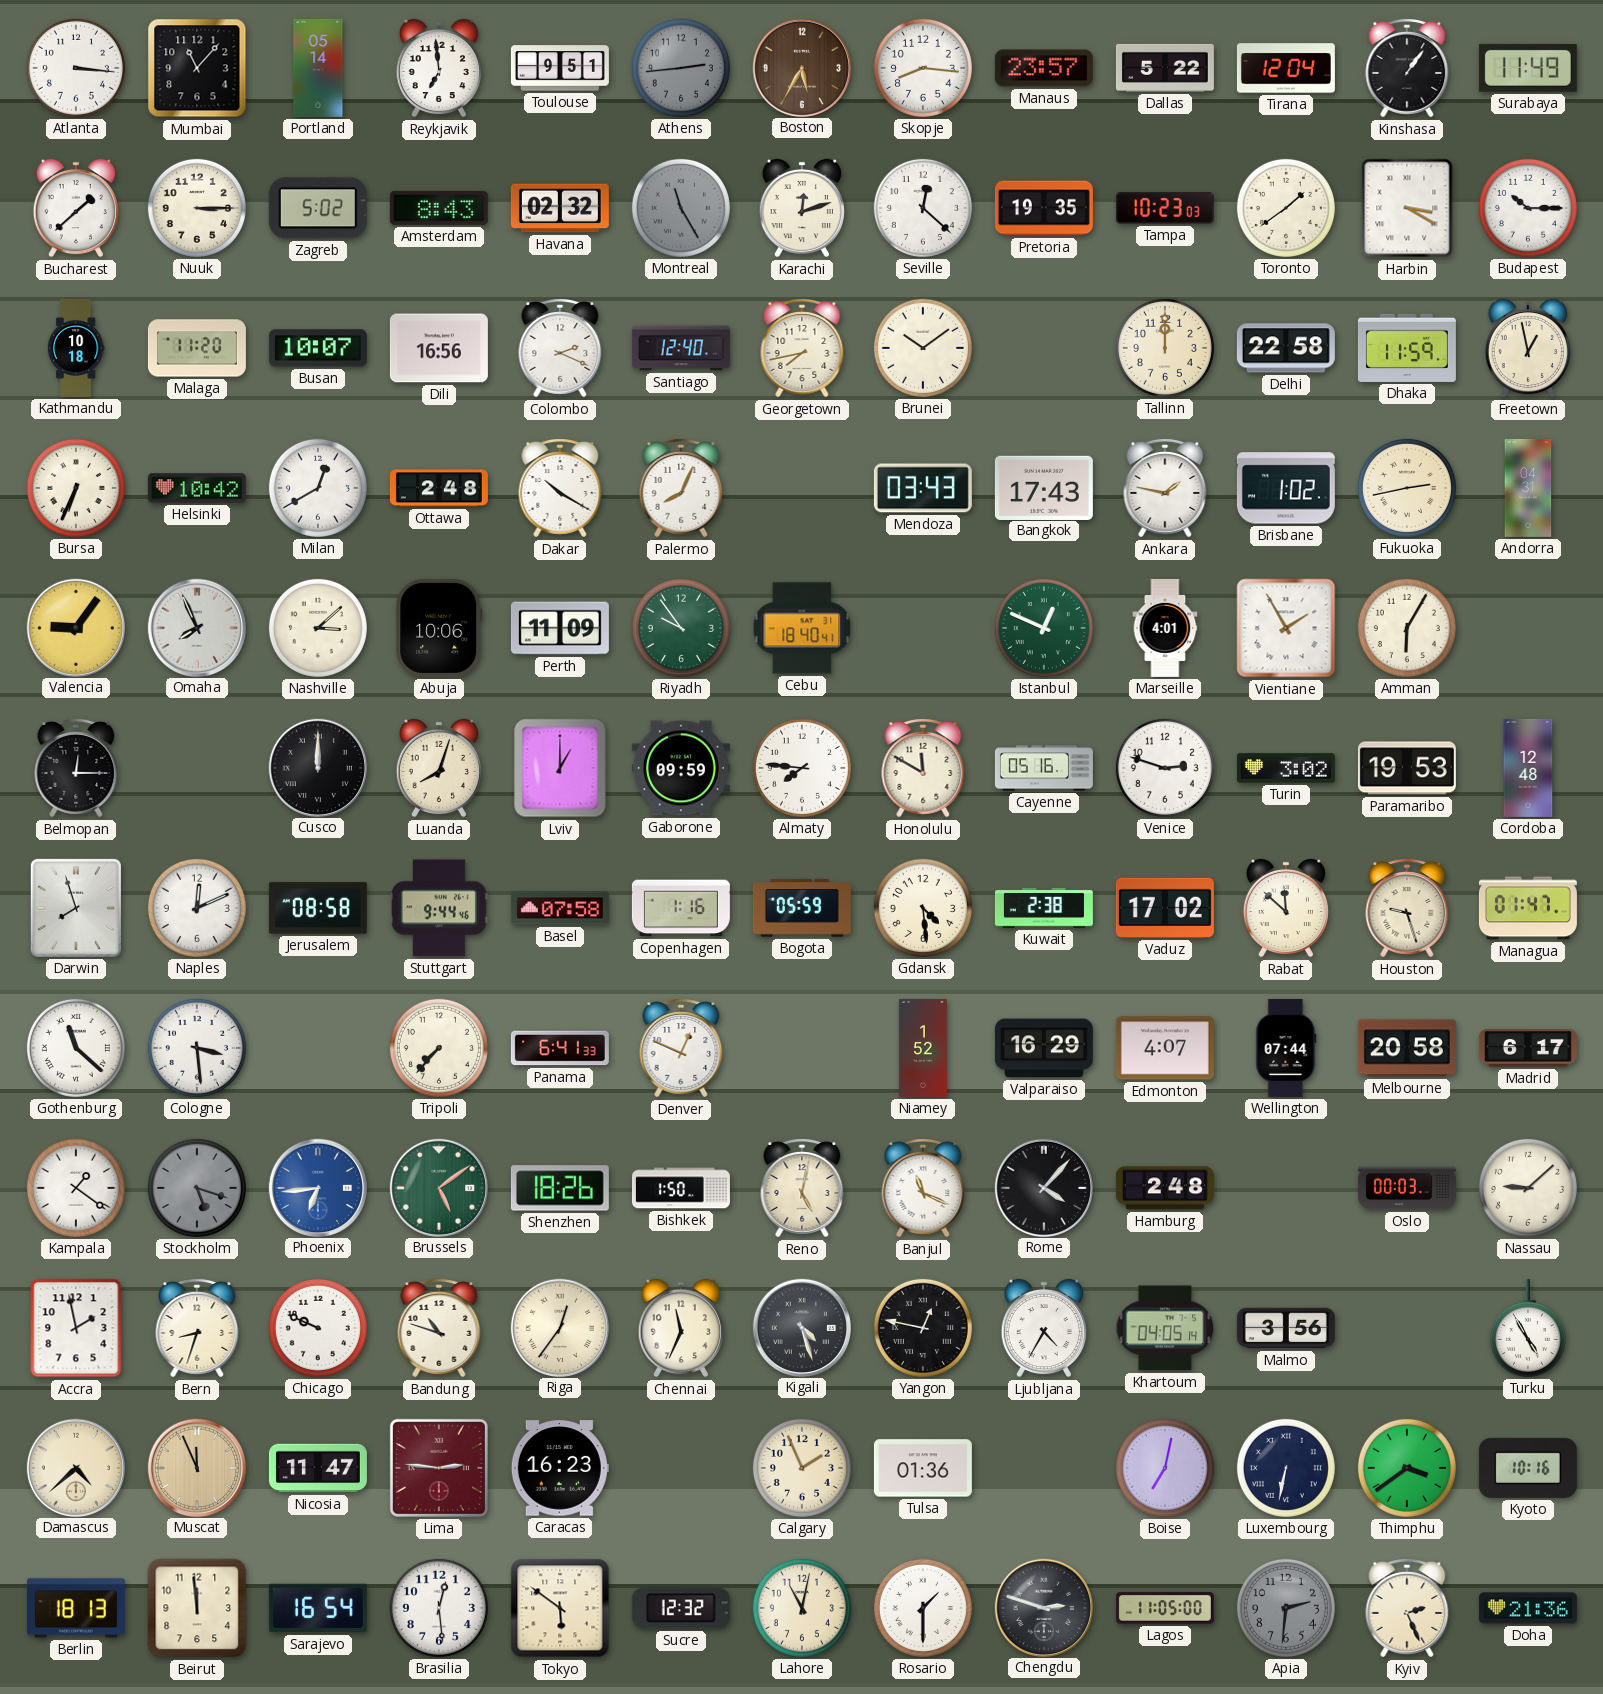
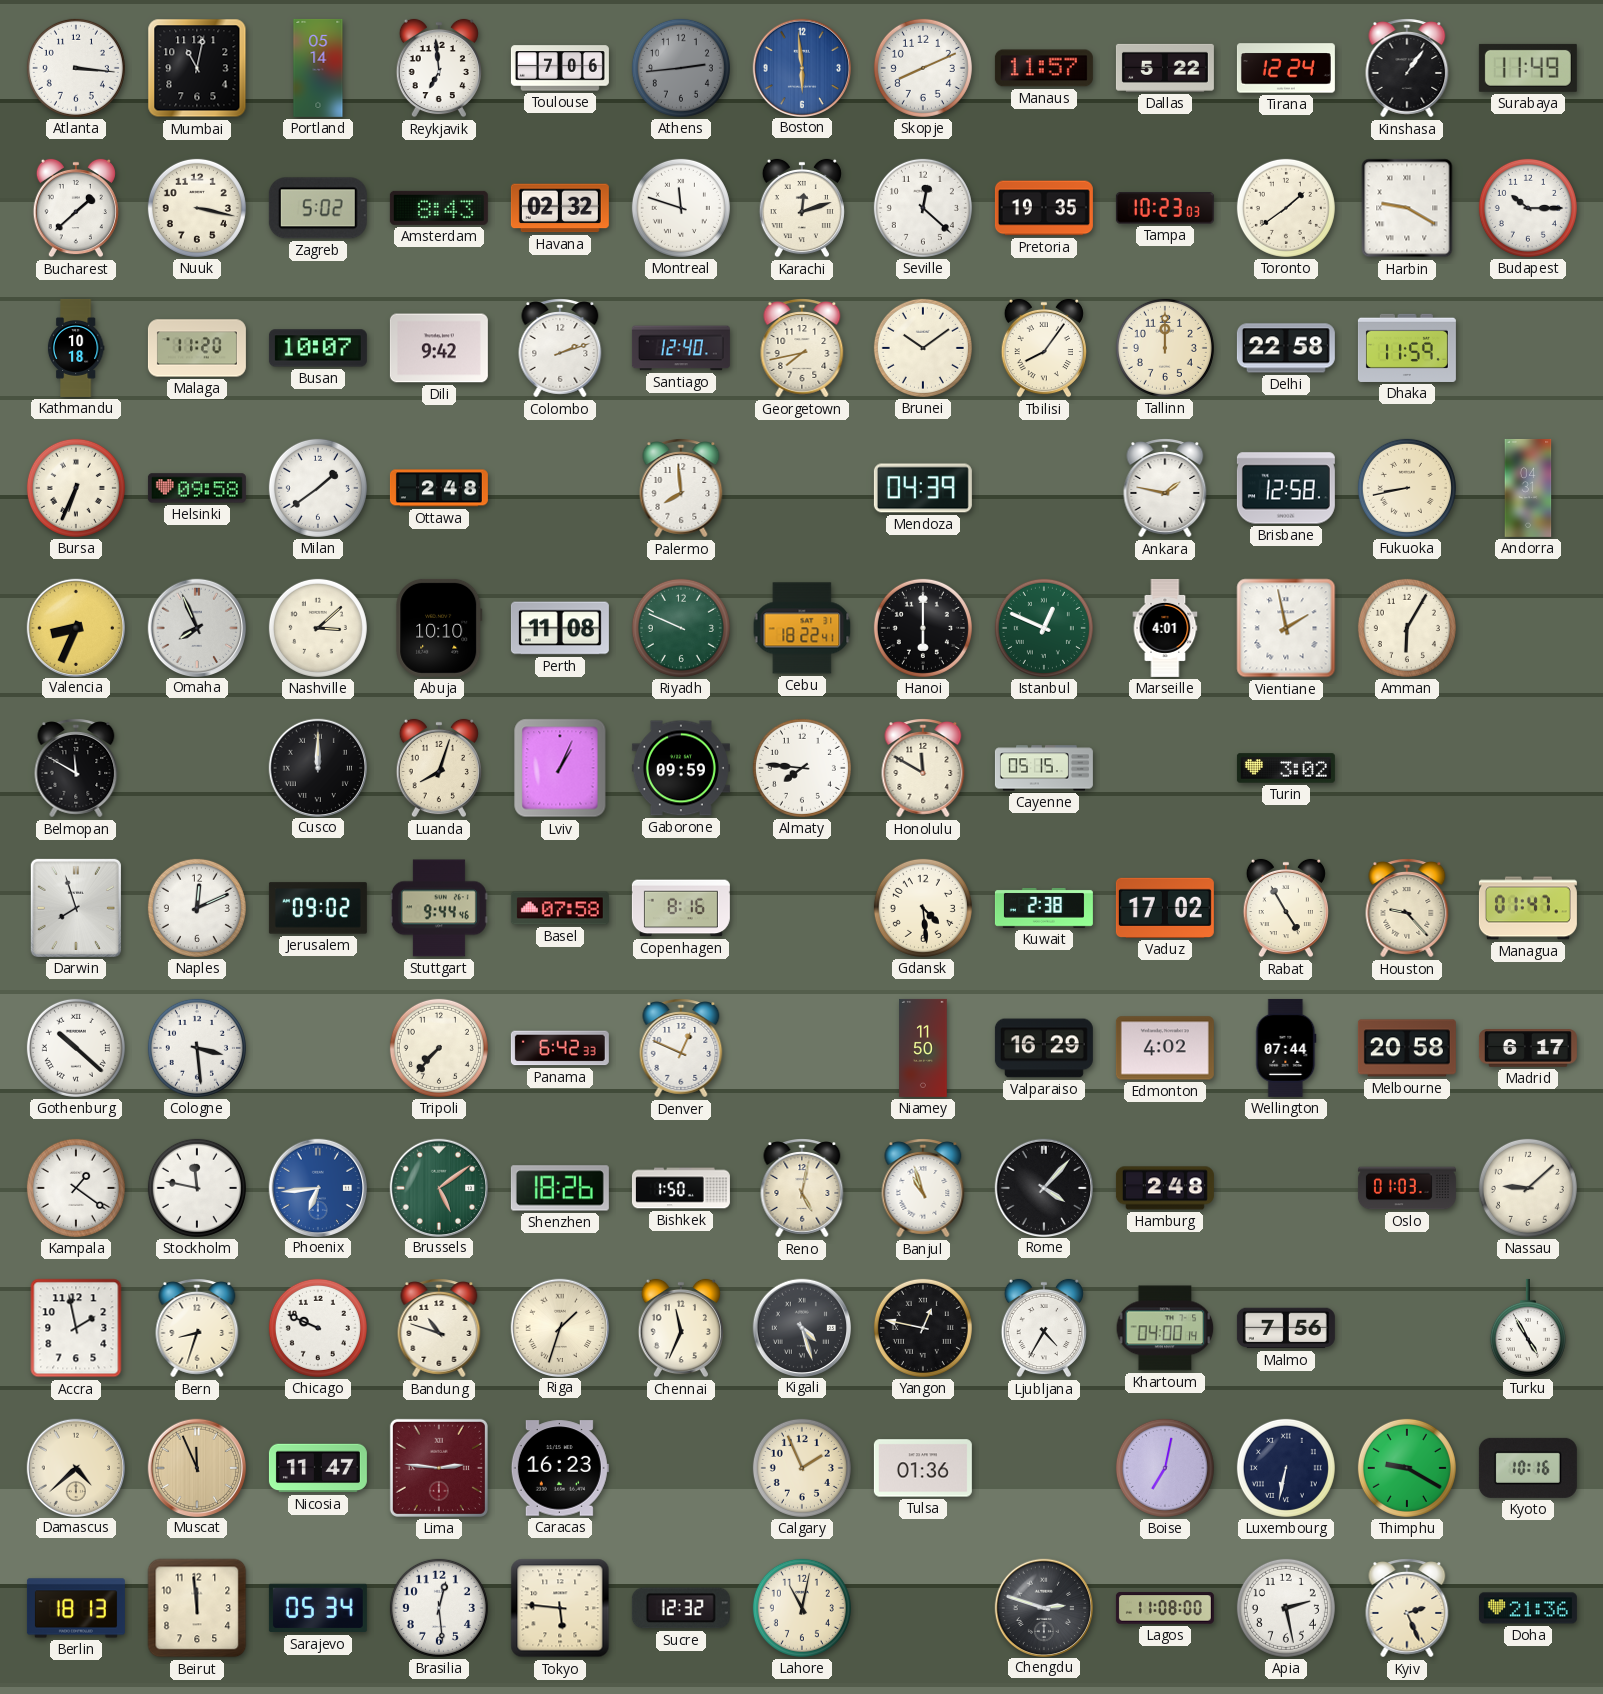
Mumbai: 11:07 -> 11:02
Toulouse: 9:51 -> 7:06
Boston: 5:35 -> 5:59
Boston dial: brown -> blue
Skopje: 8:16 -> 8:11
Manaus: 23:57 -> 11:57
Tirana: 12:04 -> 12:24
Nuuk: 3:15 -> 3:17
Montreal: 11:25 -> 11:48
Montreal dial: grey -> white
Harbin: 3:20 -> 9:20
Dili: 16:56 -> 9:42
Colombo: 2:19 -> 2:12
Tbilisi: none -> 8:06
Freetown: 12:58 -> none
Helsinki: 10:42 -> 09:58
Milan: 12:40 -> 1:39
Dakar: 10:20 -> none
Palermo: 8:04 -> 7:59
Mendoza: 03:43 -> 04:39
Bangkok: 17:43 -> none
Brisbane: 1:02 -> 12:58
Fukuoka: 2:43 -> 8:43
Valencia: 9:06 -> 8:34
Abuja: 10:06 -> 10:10
Perth: 11:09 -> 11:08
Riyadh: 9:54 -> 9:49
Cebu: 18:40 -> 18:22
Hanoi: none -> 6:00
Vientiane: 1:55 -> 1:58
Belmopan: 12:15 -> 11:50
Lviv: 1:00 -> 1:04
Cayenne: 05:16 -> 05:15
Venice: 2:48 -> none
Paramaribo: 19:53 -> none
Cordoba: 12:48 -> none
Jerusalem: 08:58 -> 09:02
Copenhagen: 1:16 -> 8:16
Bogota: 05:59 -> none
Rabat: 11:52 -> 4:55
Houston: 9:27 -> 9:23
Gothenburg: 11:22 -> 10:22
Panama: 6:41 -> 6:42
Niamey: 1:52 -> 11:50
Edmonton: 4:07 -> 4:02
Stockholm: 5:18 -> 11:47
Stockholm dial: grey -> white
Banjul: 11:19 -> 10:57
Oslo: 00:03 -> 01:03
Riga: 12:36 -> 1:33
Khartoum: 04:05 -> 04:00
Malmo: 3:56 -> 7:56
Thimphu: 3:39 -> 9:20
Sarajevo: 16:54 -> 05:34
Tokyo: 5:51 -> 5:46
Rosario: 1:30 -> none
Lagos: 11:05 -> 11:08
Apia: 2:31 -> 2:28
Apia dial: grey -> white
